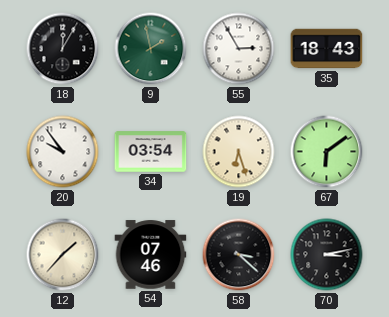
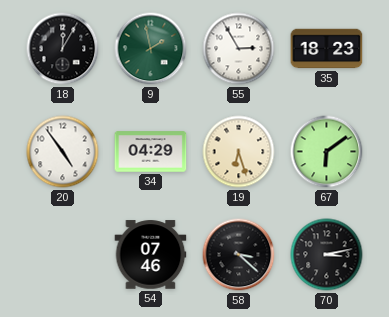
35: 18:43 -> 18:23
20: 9:54 -> 4:54
34: 03:54 -> 04:29
12: 1:37 -> none
